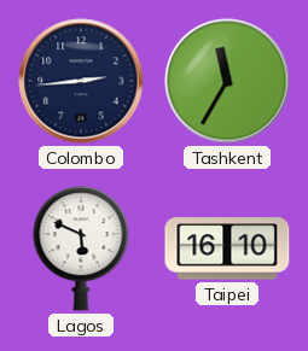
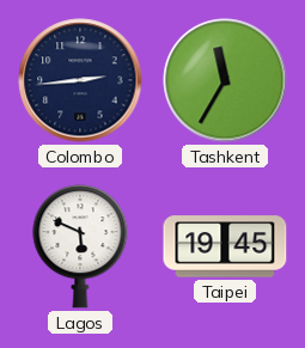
Taipei: 16:10 -> 19:45
